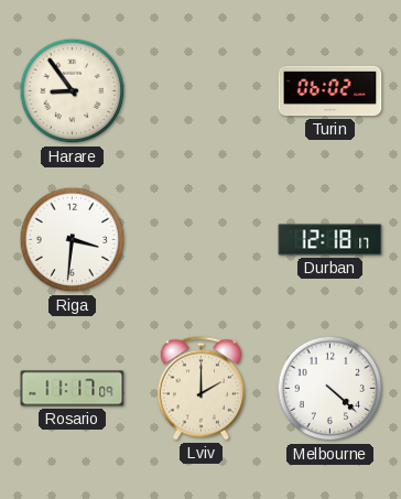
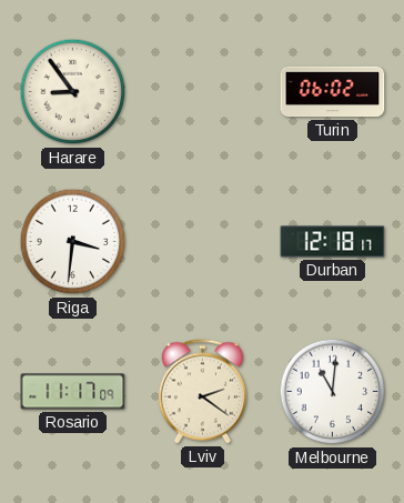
Lviv: 2:00 -> 2:21
Melbourne: 4:22 -> 11:01
